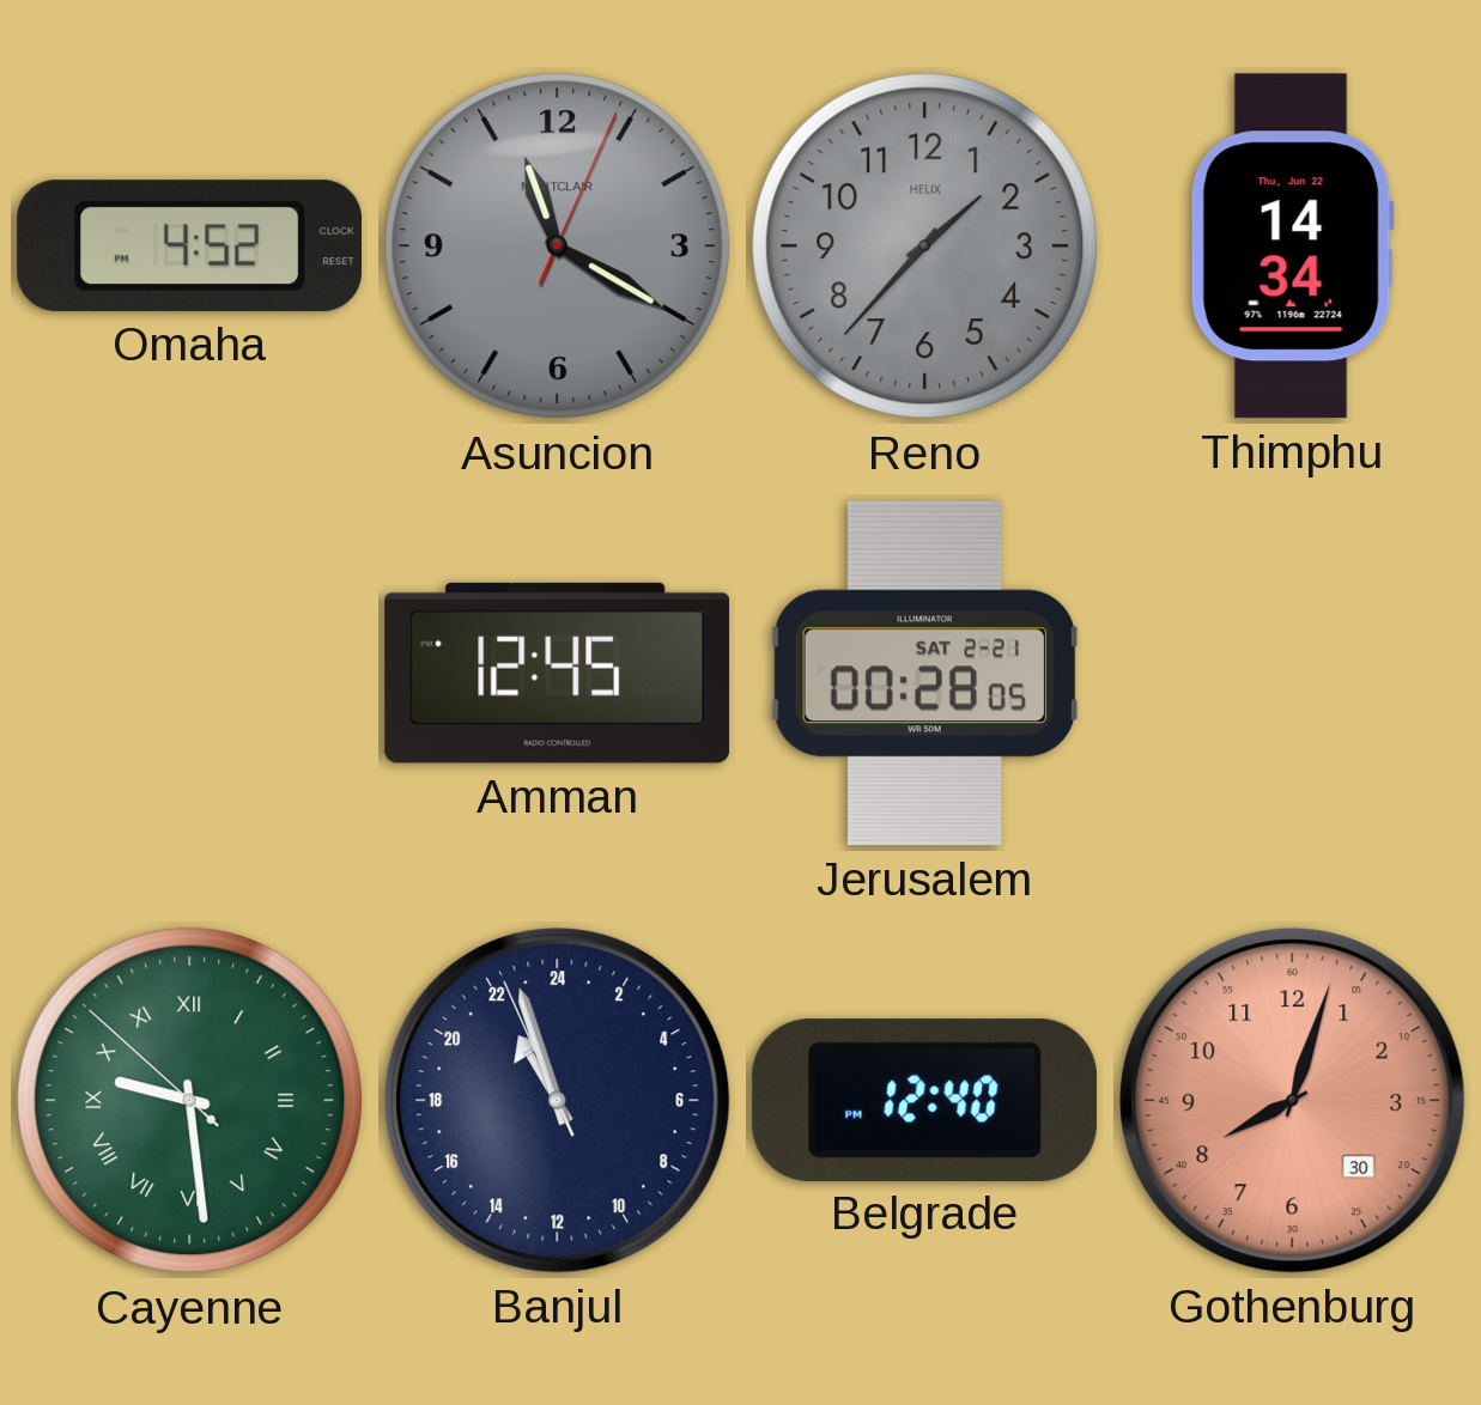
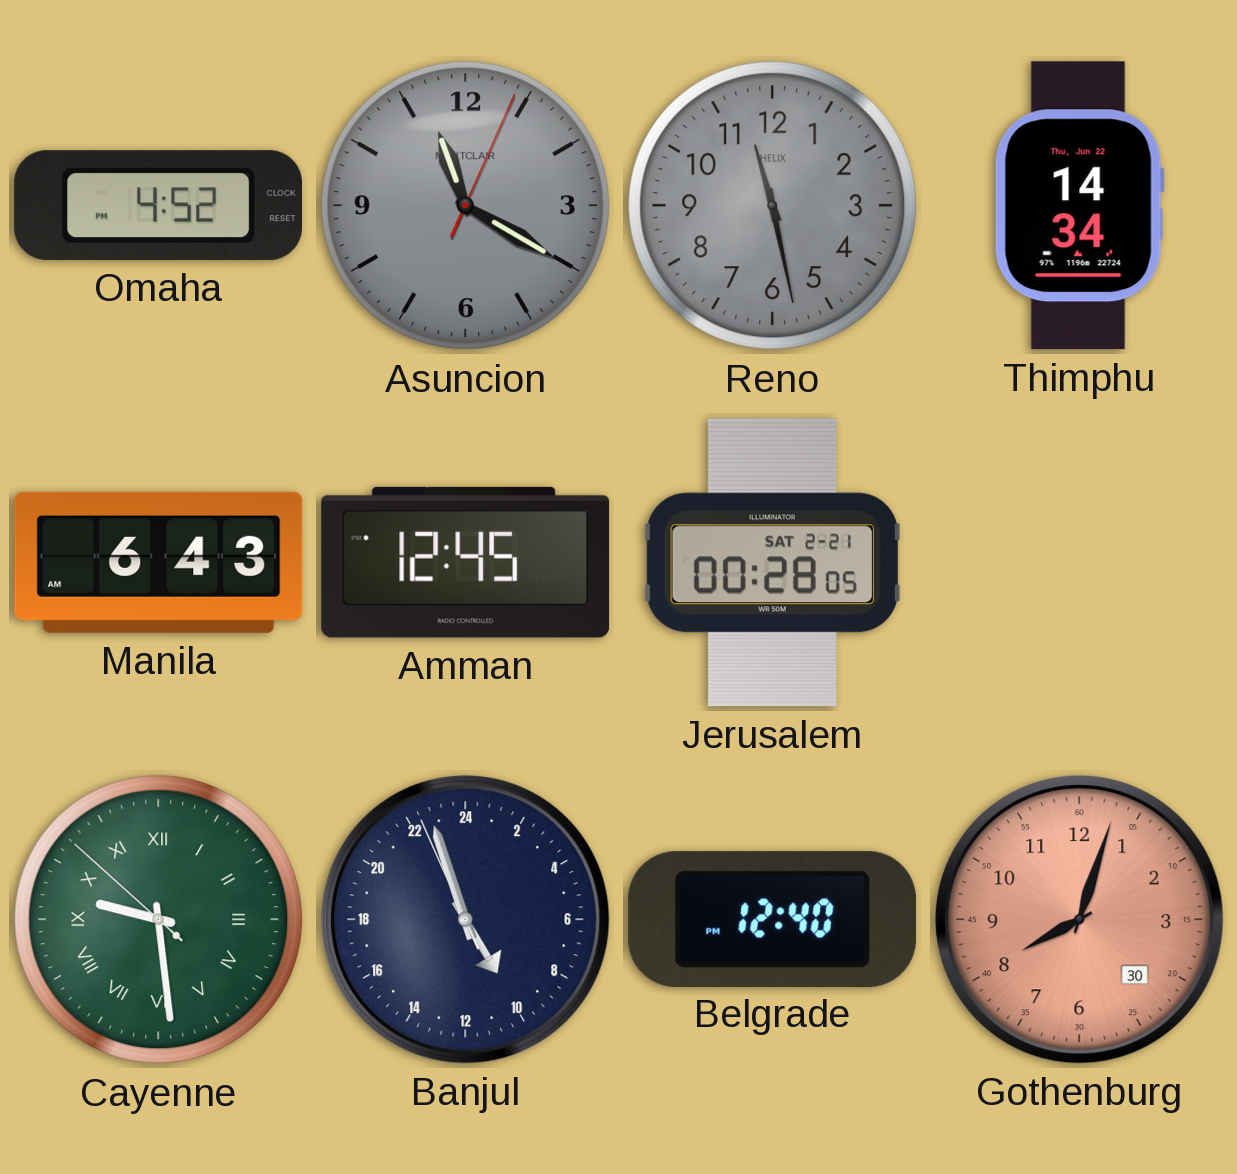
Reno: 1:37 -> 11:28
Manila: none -> 6:43
Banjul: 21:56 -> 9:56
